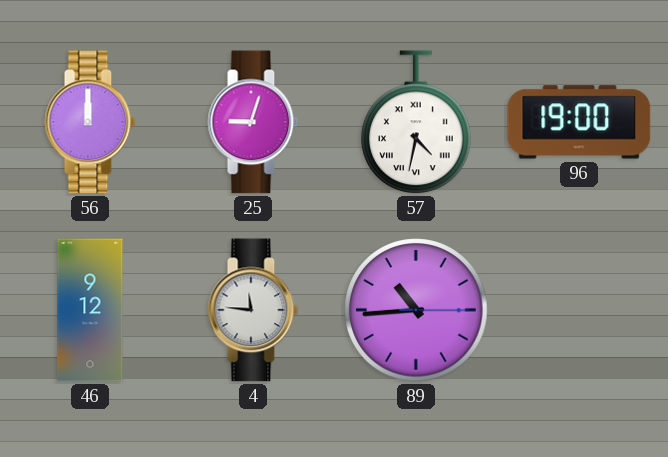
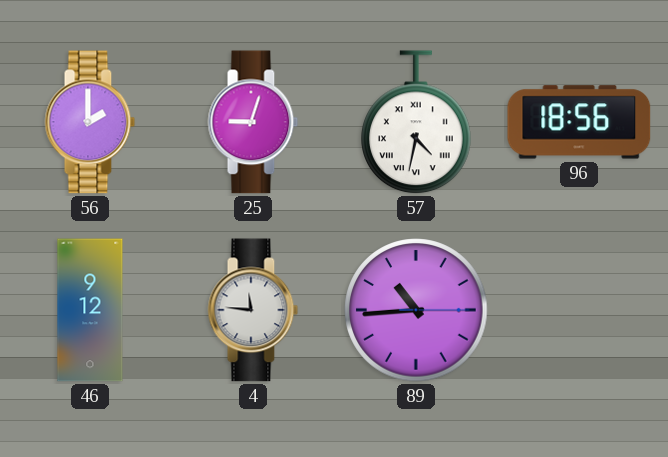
56: 12:00 -> 2:00
96: 19:00 -> 18:56
